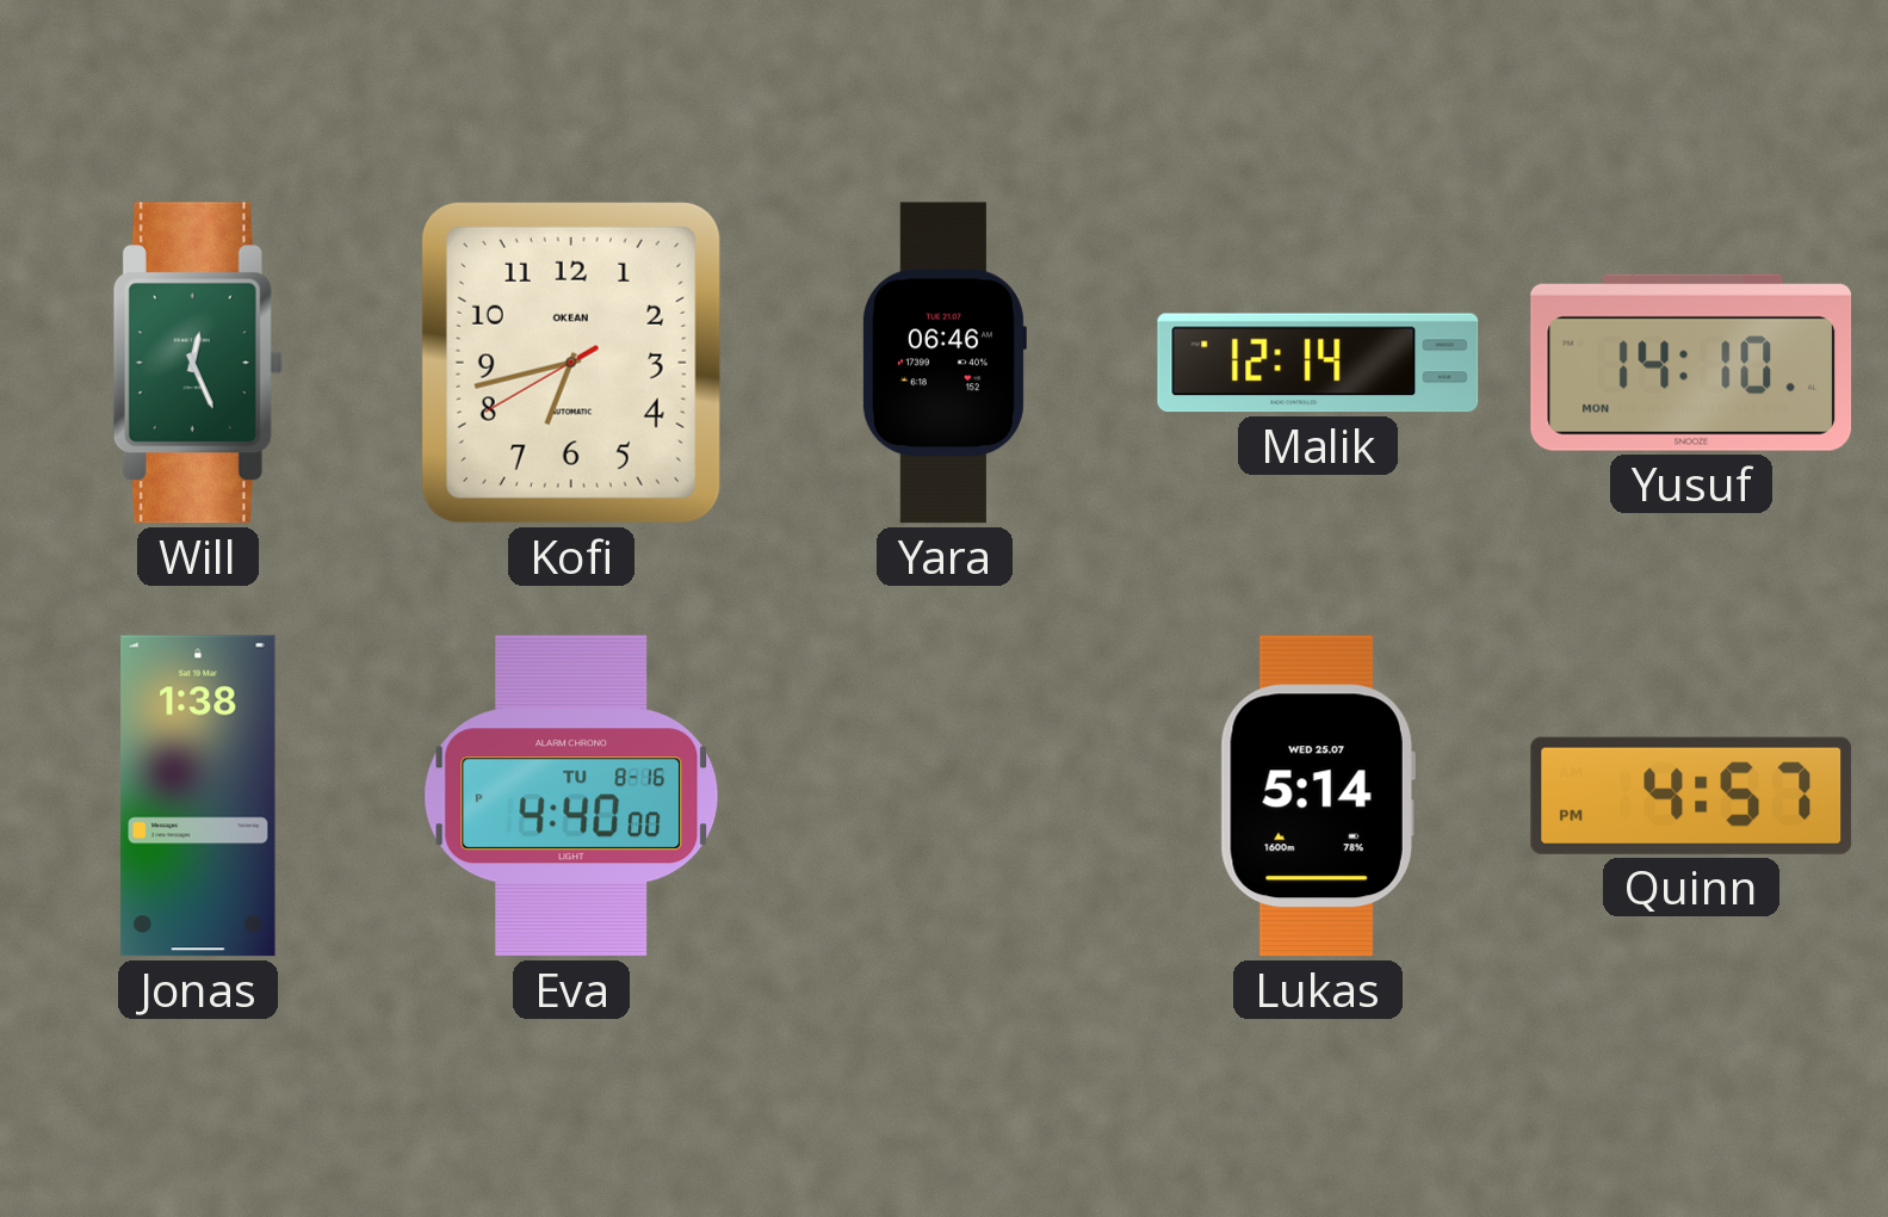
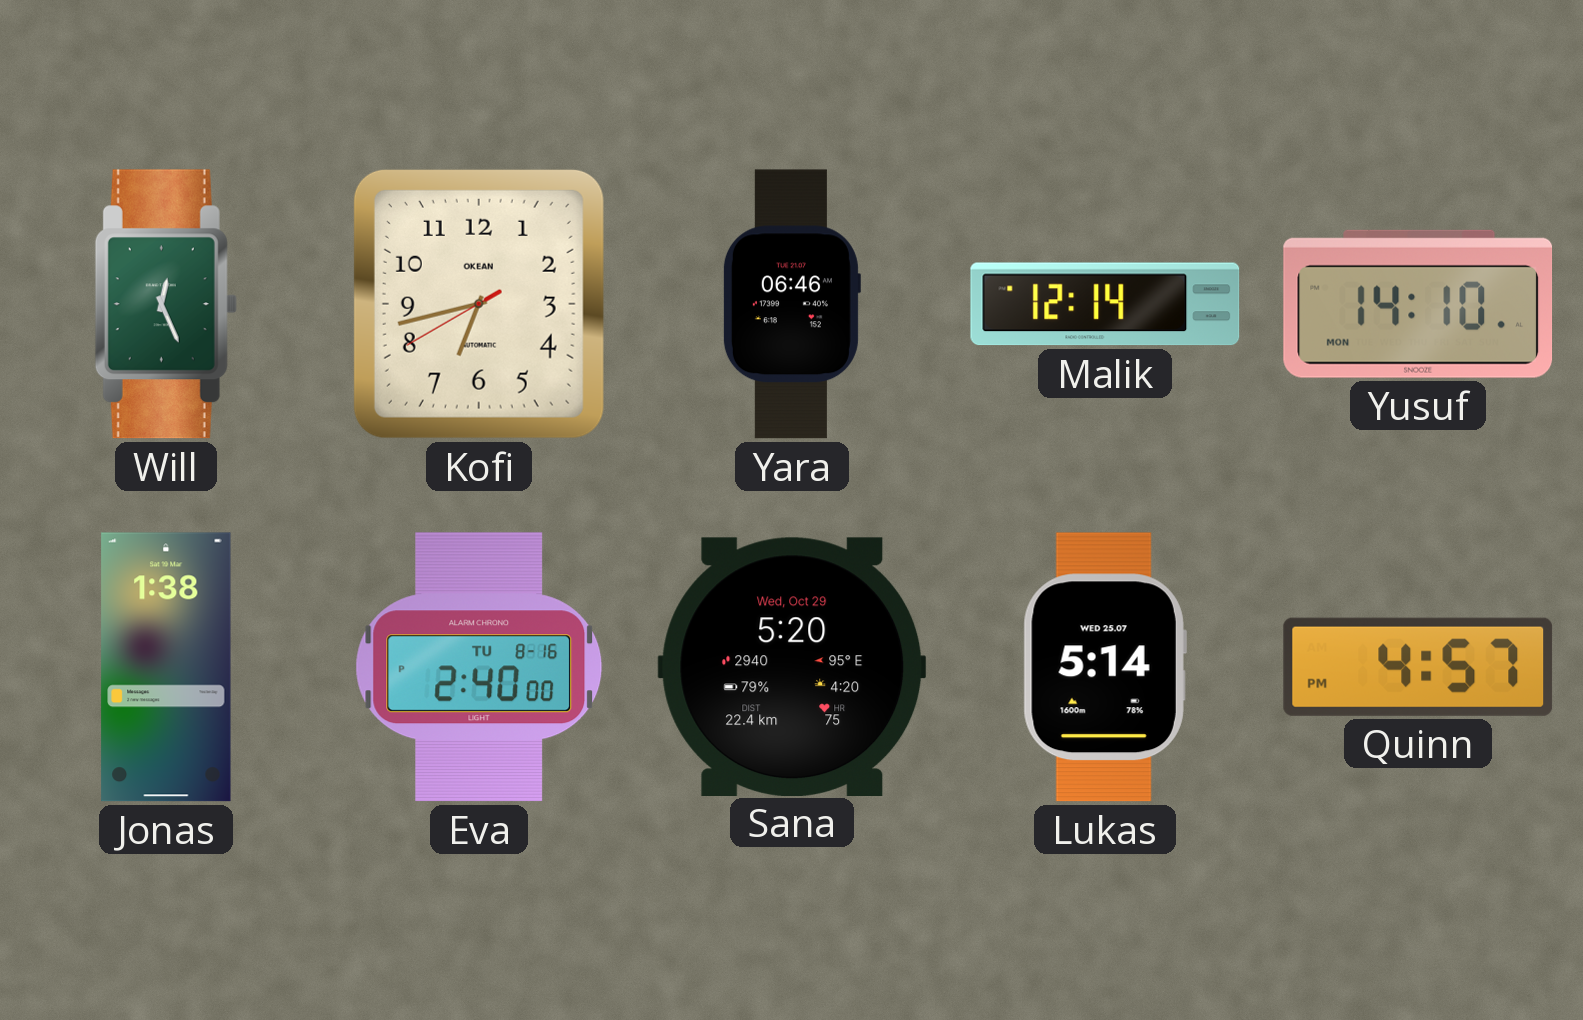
Eva: 4:40 -> 2:40
Sana: none -> 5:20
